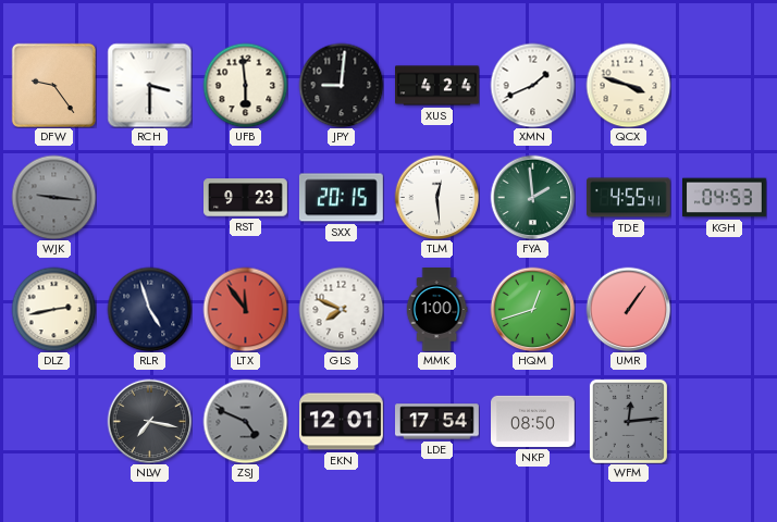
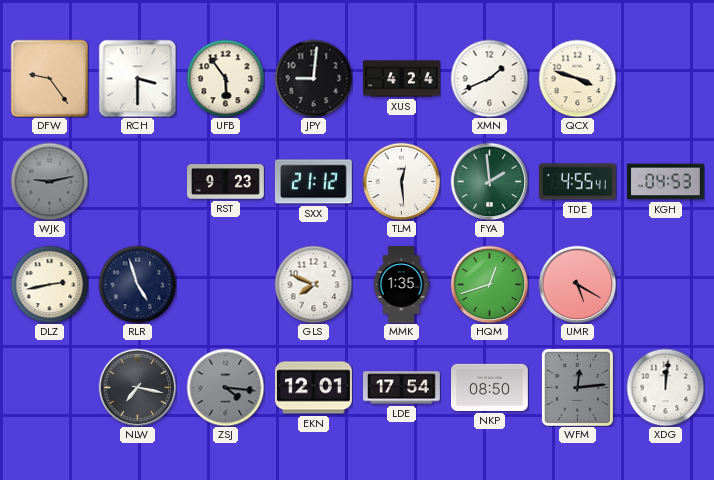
UFB: 5:59 -> 5:54
WJK: 9:16 -> 9:13
SXX: 20:15 -> 21:12
LTX: 11:54 -> none
MMK: 1:00 -> 1:35
UMR: 1:06 -> 5:20
ZSJ: 4:49 -> 4:16
XDG: none -> 12:01
